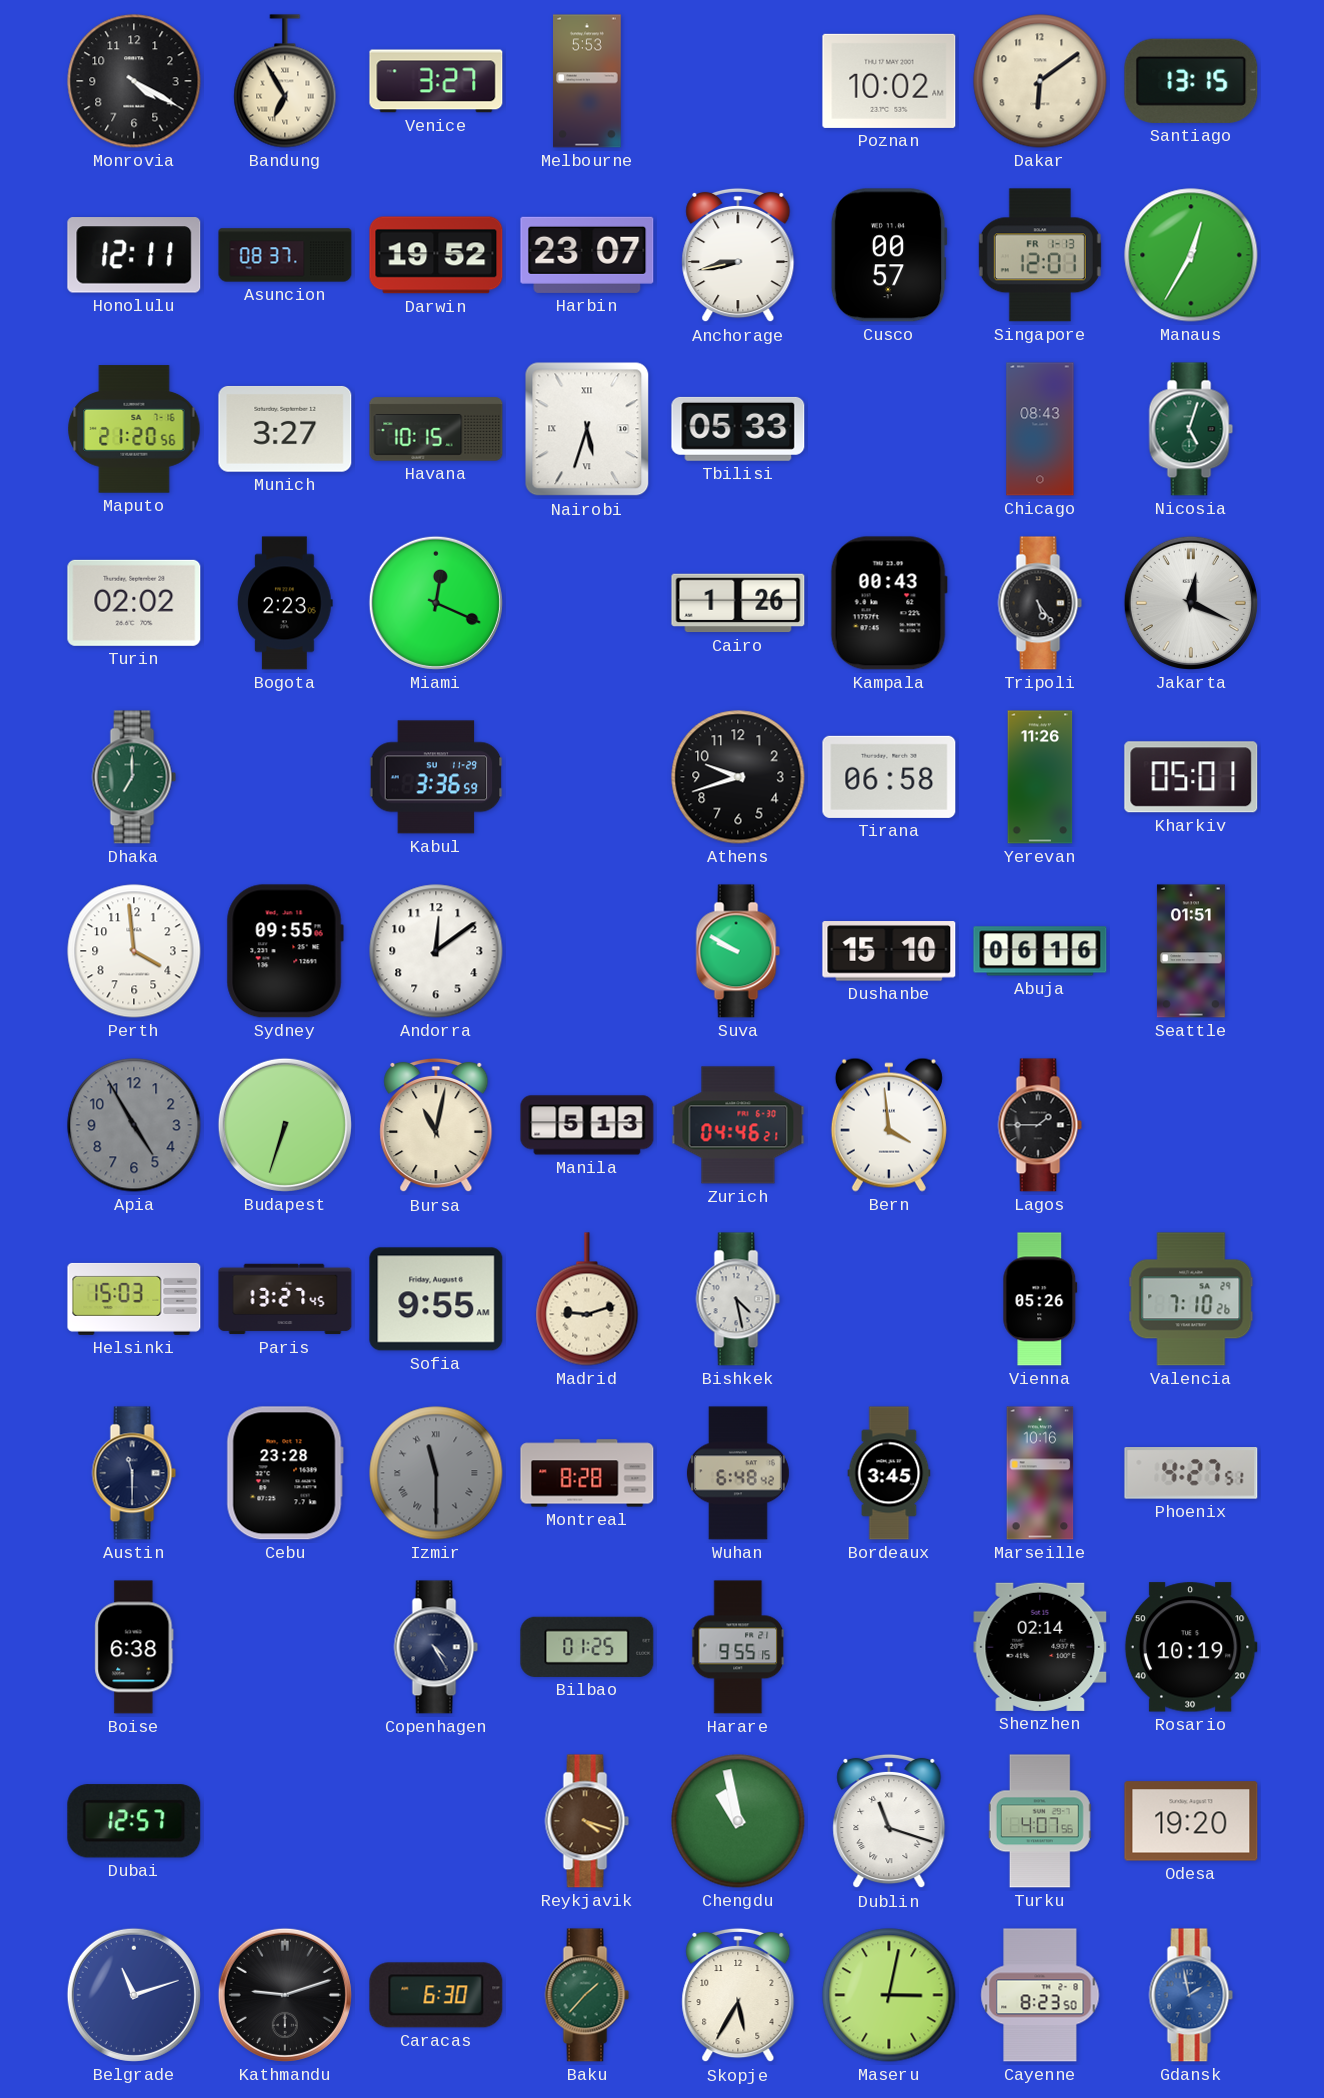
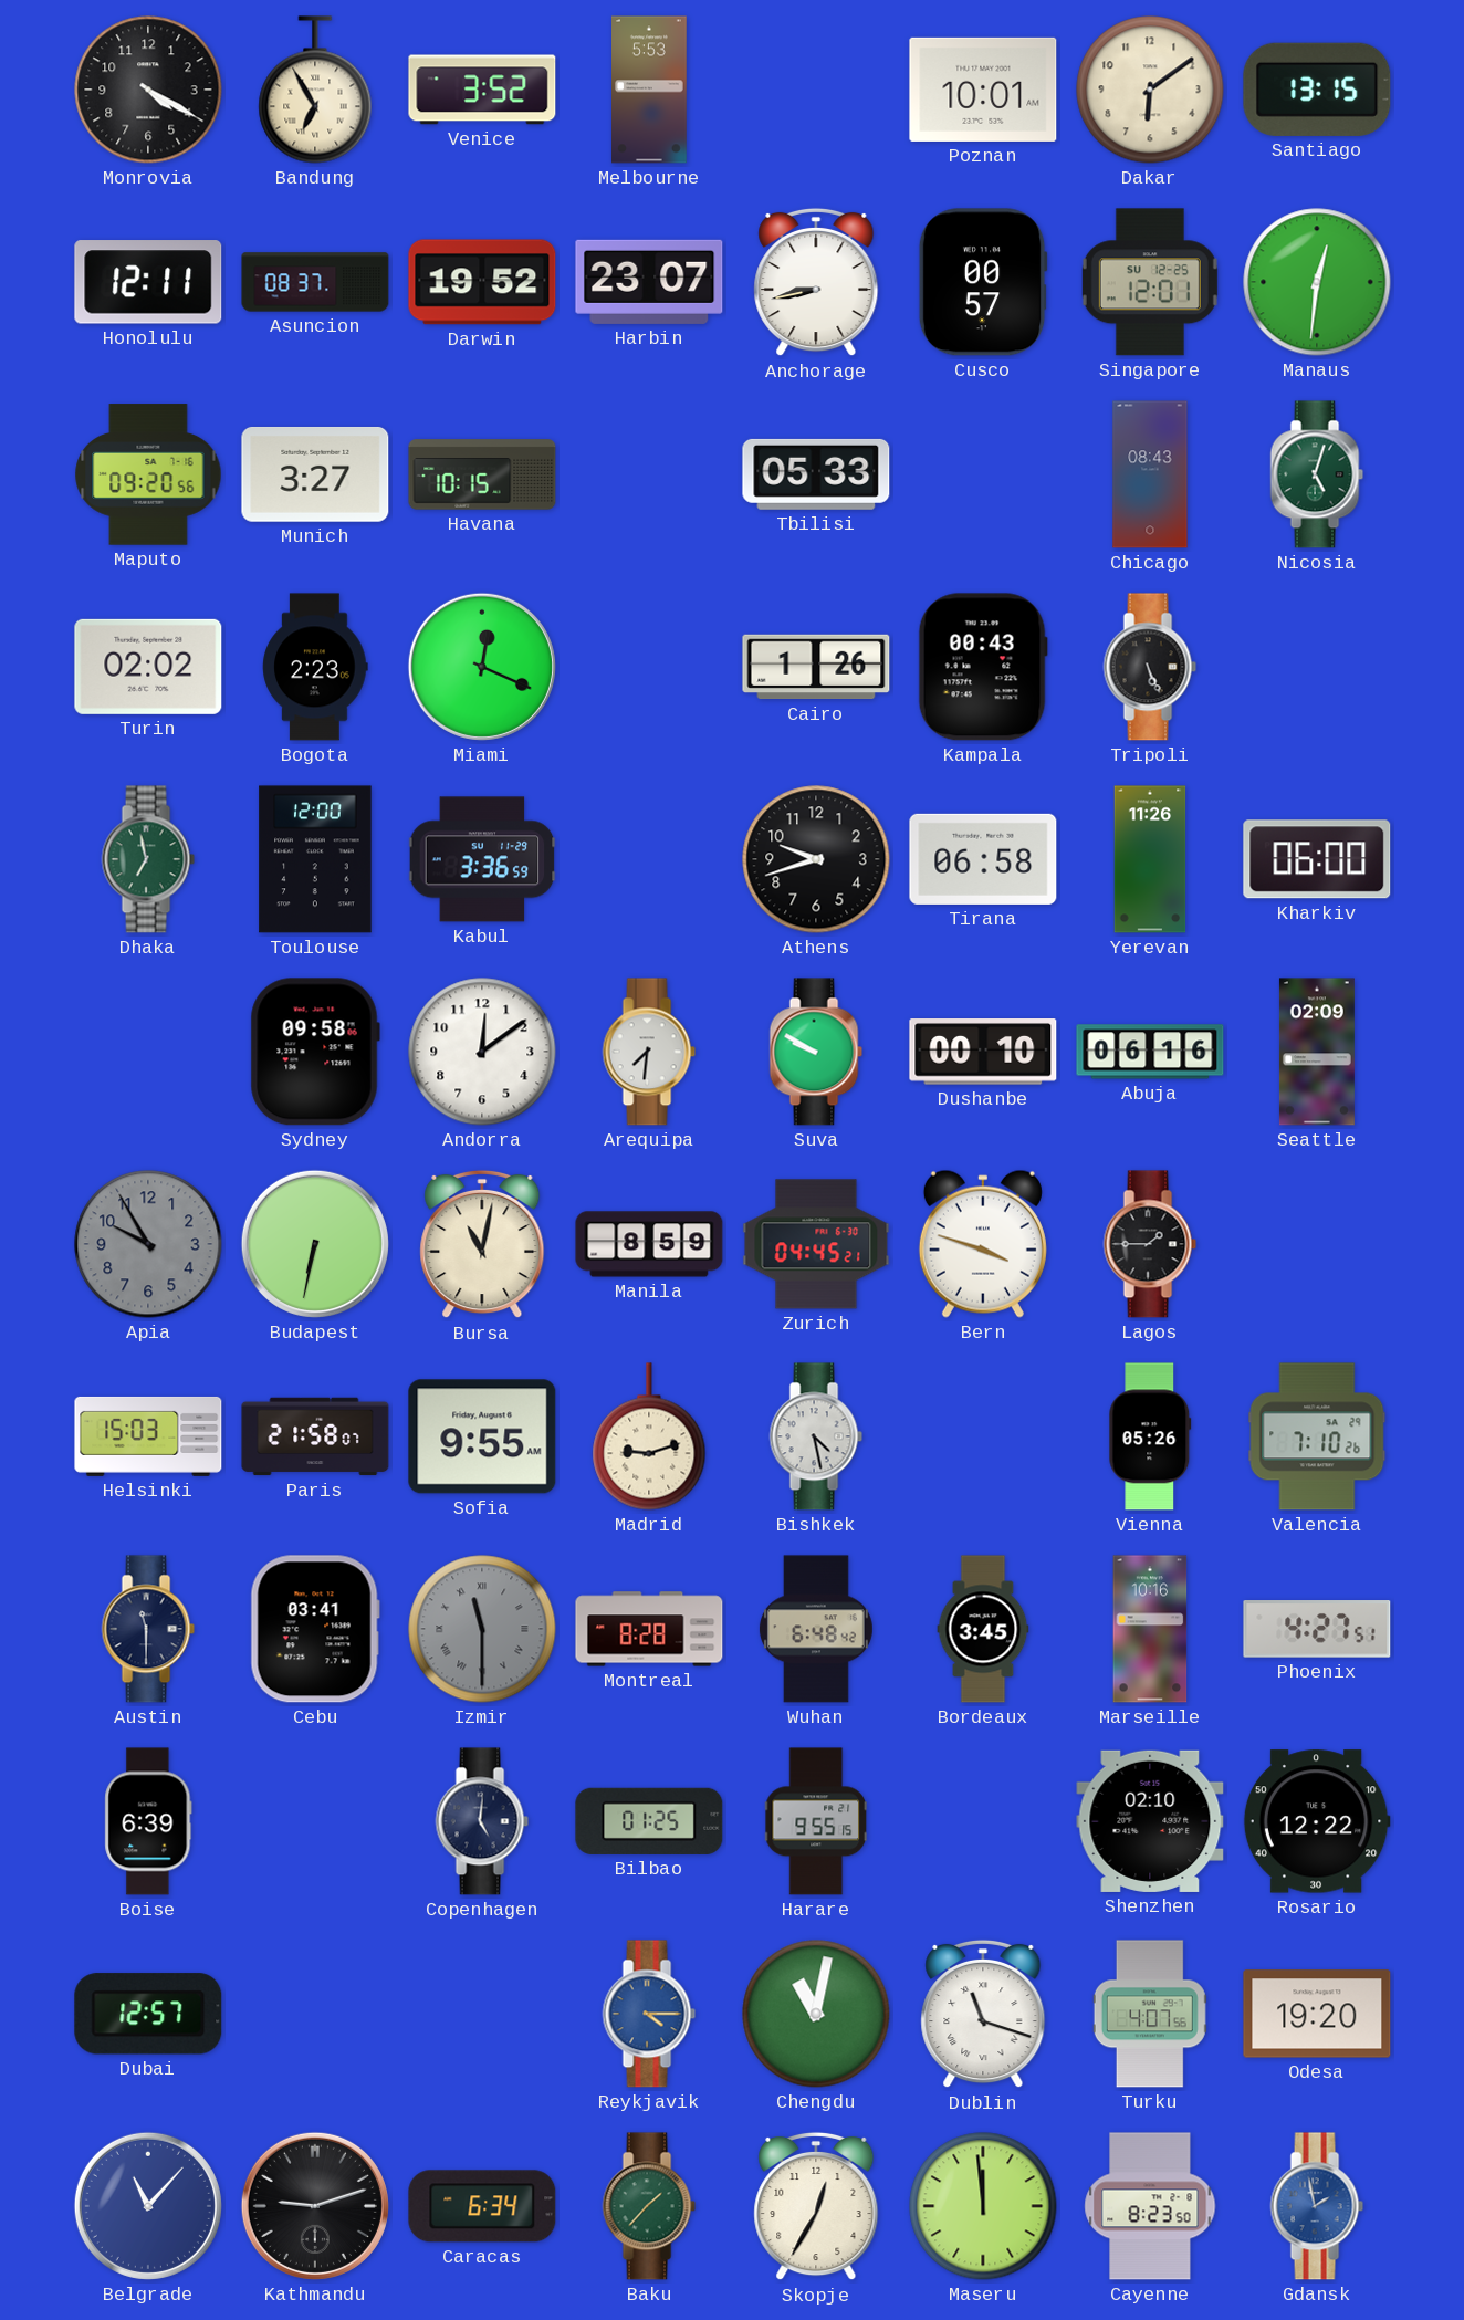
Venice: 3:27 -> 3:52
Poznan: 10:02 -> 10:01
Singapore date: FR 1-13 -> SU 12-25
Manaus: 12:35 -> 12:31
Maputo: 21:20 -> 09:20
Nairobi: 5:33 -> none
Tripoli: 5:24 -> 5:26
Jakarta: 12:19 -> none
Dhaka: 7:00 -> 6:58
Toulouse: none -> 12:00
Kharkiv: 05:01 -> 06:00
Perth: 3:59 -> none
Sydney: 09:55 -> 09:58
Arequipa: none -> 7:31
Dushanbe: 15:10 -> 00:10
Seattle: 01:51 -> 02:09
Apia: 4:55 -> 9:55
Budapest: 6:33 -> 6:32
Manila: 5:13 -> 8:59
Zurich: 04:46 -> 04:45
Bern: 3:59 -> 3:48
Paris: 13:27 -> 21:58
Cebu: 23:28 -> 03:41
Boise: 6:38 -> 6:39
Copenhagen: 4:25 -> 5:01
Shenzhen: 02:14 -> 02:10
Rosario: 10:19 -> 12:22
Reykjavik: 4:18 -> 4:15
Reykjavik dial: brown -> blue
Chengdu: 10:58 -> 11:02
Belgrade: 11:12 -> 11:07
Caracas: 6:30 -> 6:34
Skopje: 5:35 -> 12:35
Maseru: 3:02 -> 11:59
